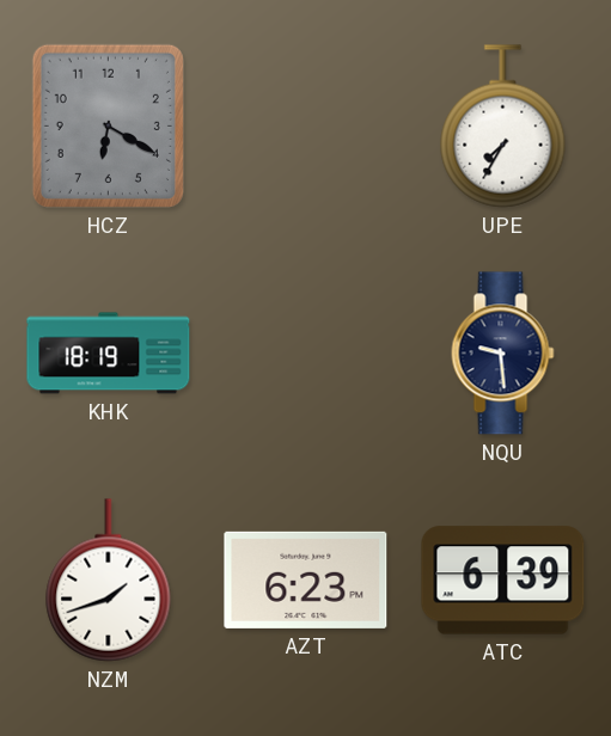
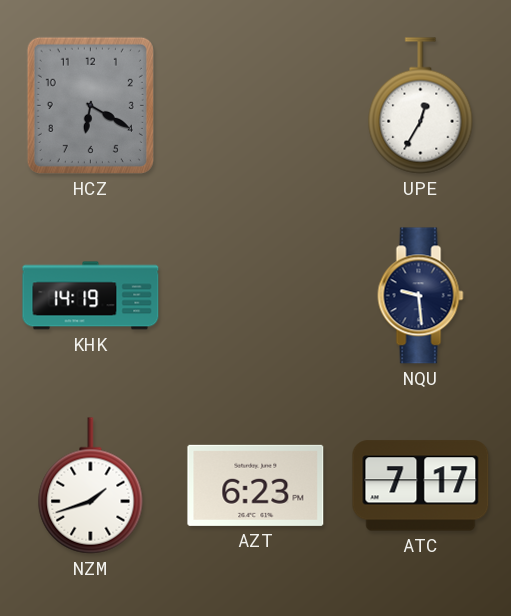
UPE: 7:35 -> 12:35
KHK: 18:19 -> 14:19
ATC: 6:39 -> 7:17
